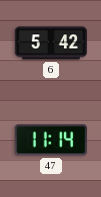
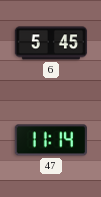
6: 5:42 -> 5:45
